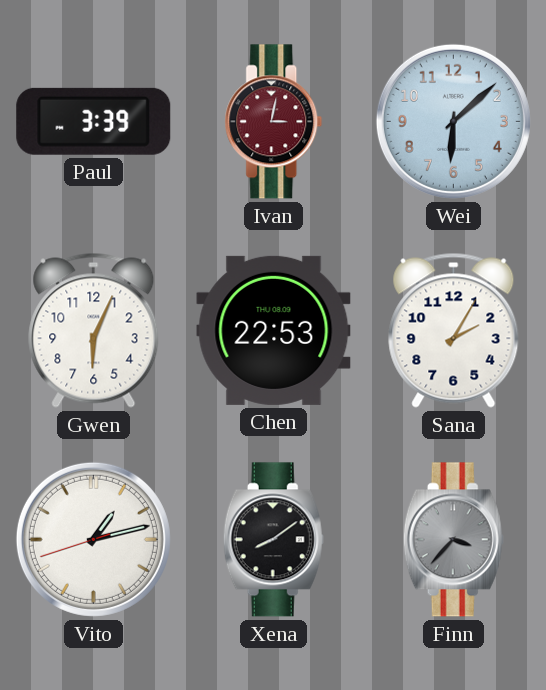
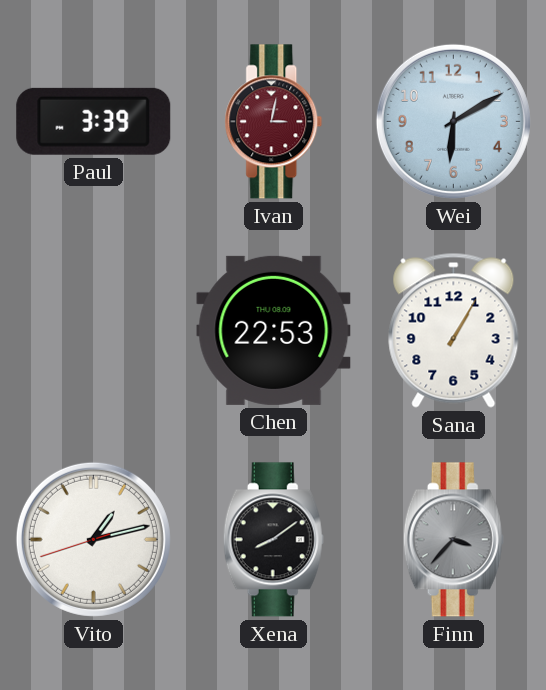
Wei: 6:08 -> 6:10
Gwen: 6:04 -> none
Sana: 2:05 -> 1:05
